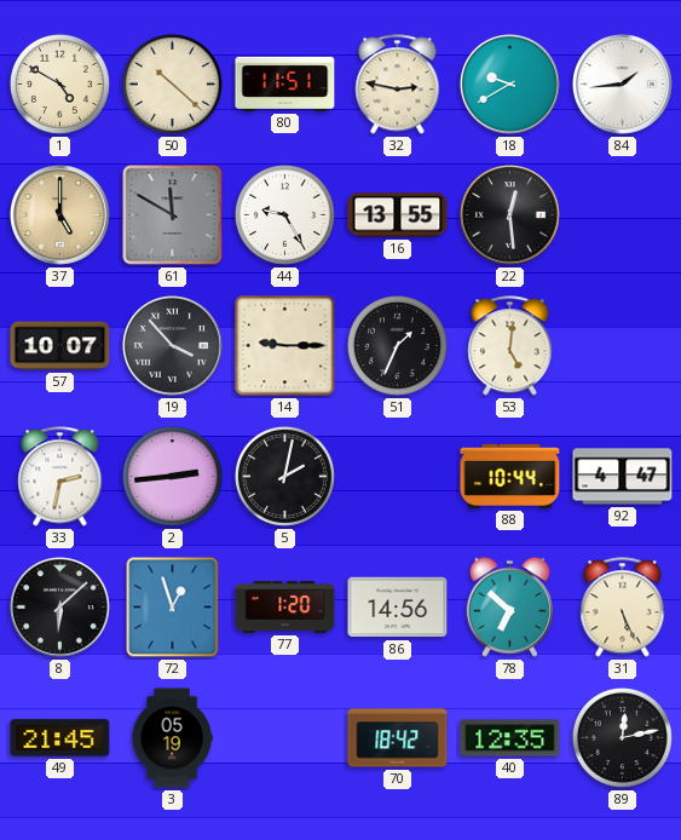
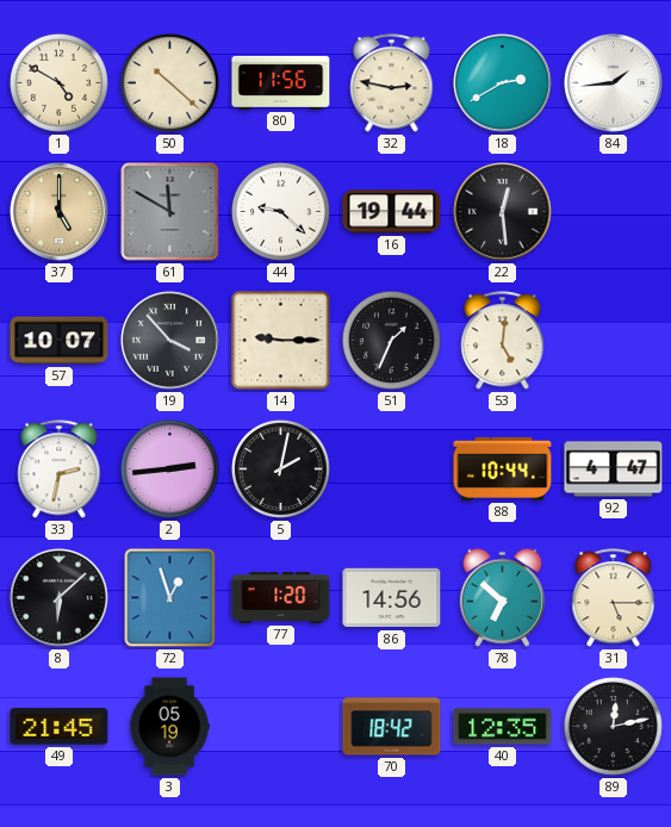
80: 11:51 -> 11:56
18: 9:40 -> 2:40
44: 9:25 -> 9:22
16: 13:55 -> 19:44
31: 5:26 -> 5:15
